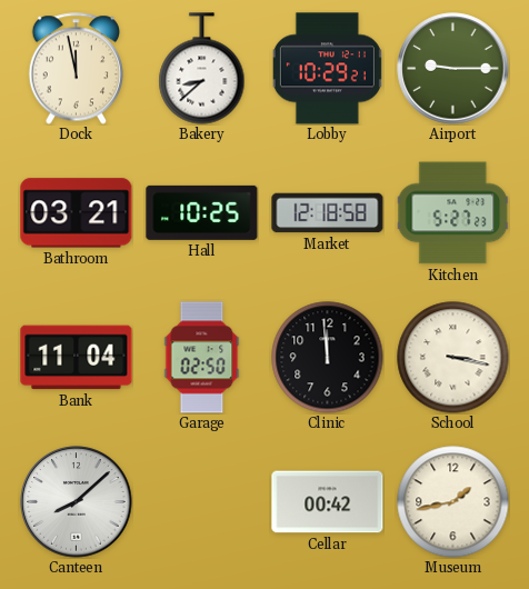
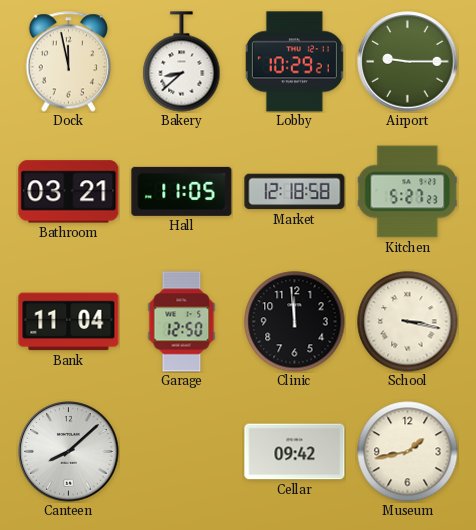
Hall: 10:25 -> 11:05
Garage: 02:50 -> 12:50
Cellar: 00:42 -> 09:42
